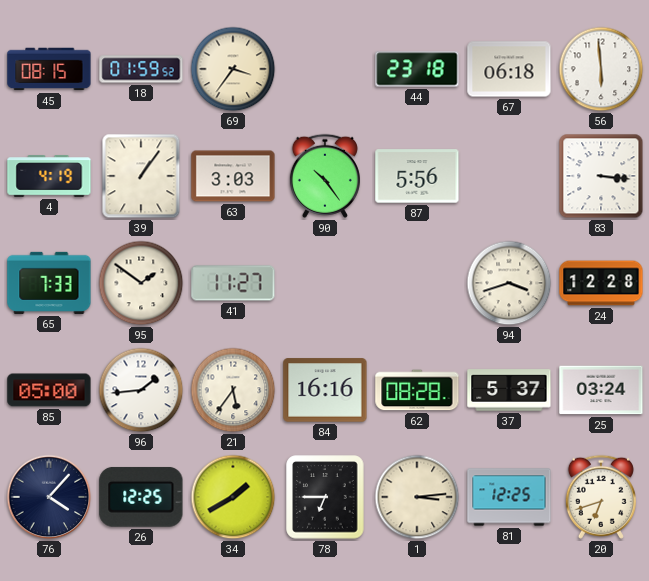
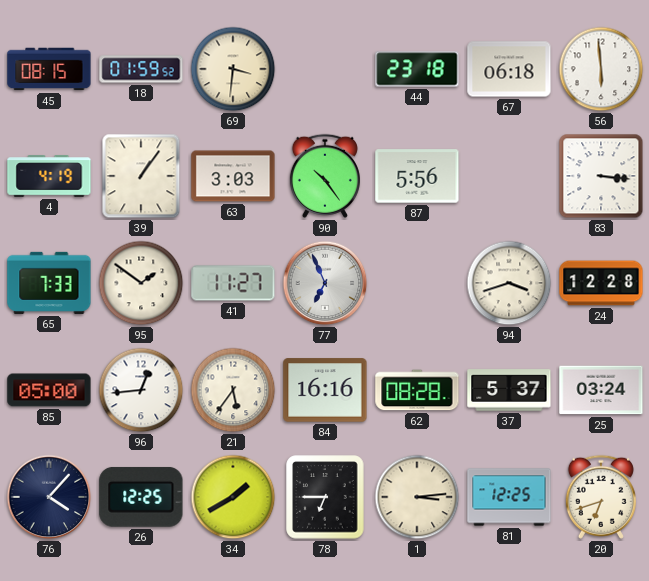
69: 3:36 -> 3:31
77: none -> 6:56
96: 1:44 -> 12:44
